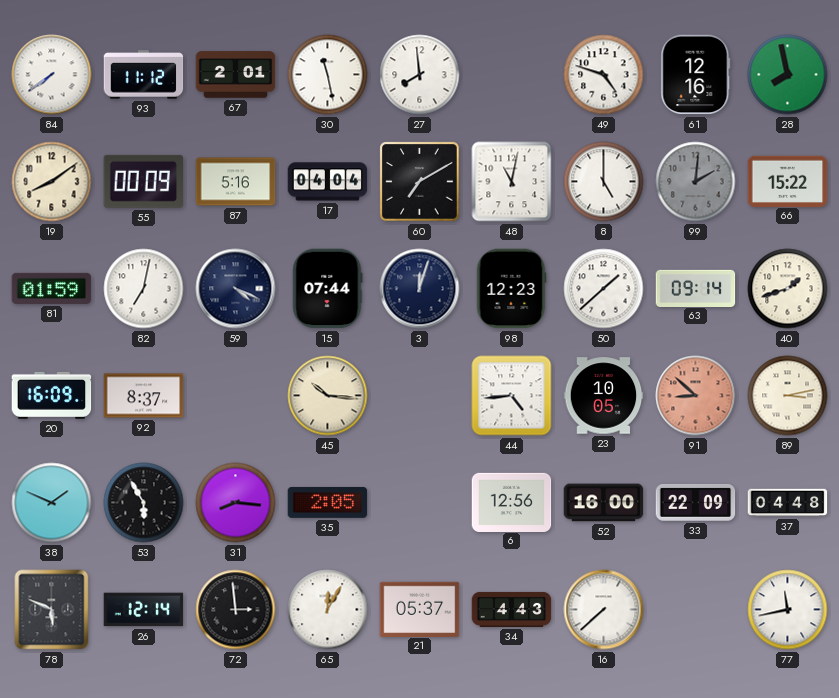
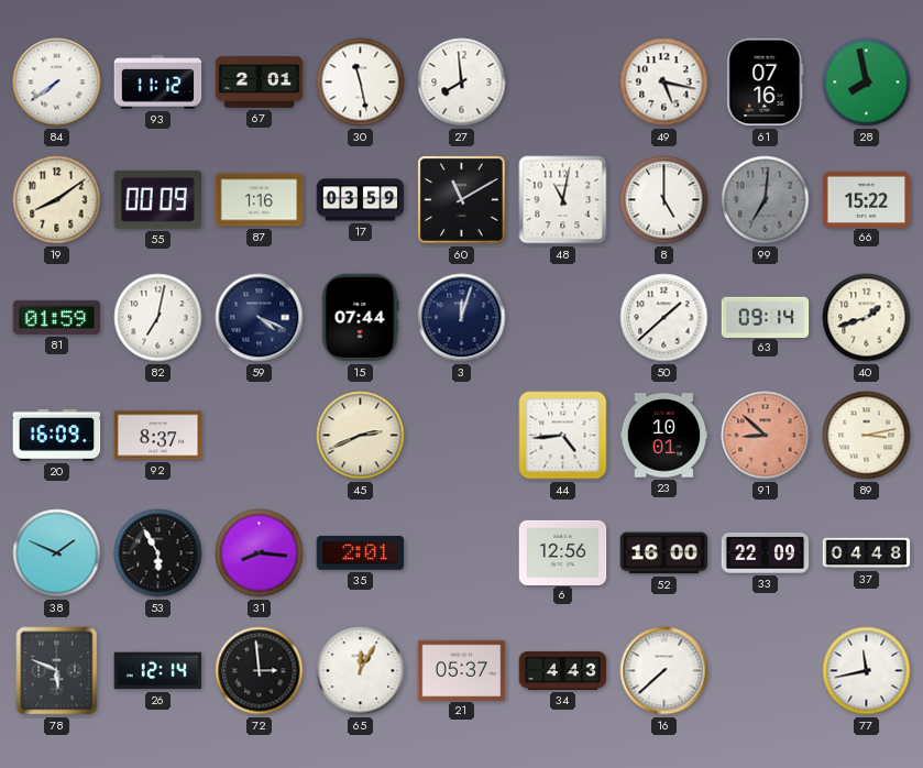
49: 4:48 -> 5:17
61: 12:16 -> 07:16
87: 5:16 -> 1:16
17: 04:04 -> 03:59
60: 7:10 -> 11:10
99: 2:01 -> 7:01
98: 12:23 -> none
45: 10:16 -> 2:41
23: 10:05 -> 10:01
35: 2:05 -> 2:01
